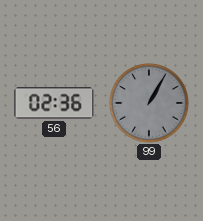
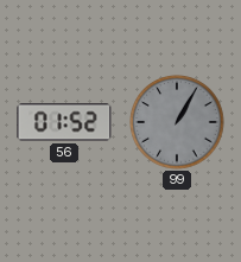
56: 02:36 -> 01:52
